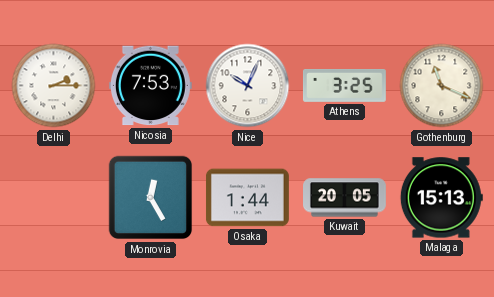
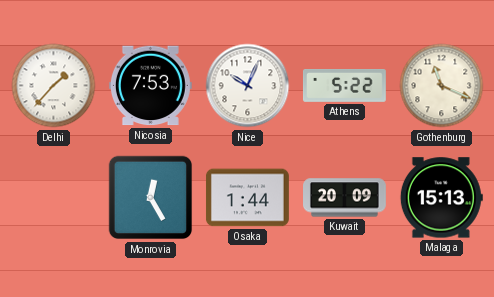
Delhi: 2:15 -> 1:37
Athens: 3:25 -> 5:22
Kuwait: 20:05 -> 20:09
